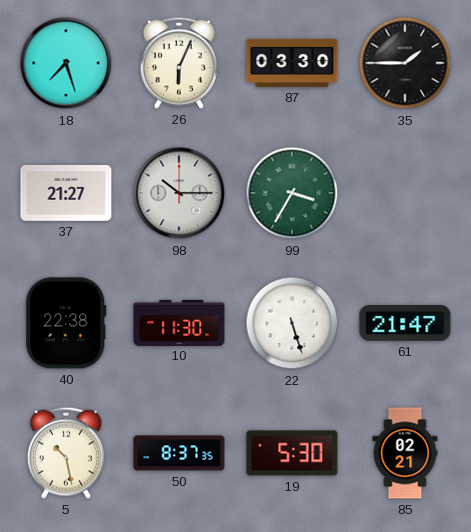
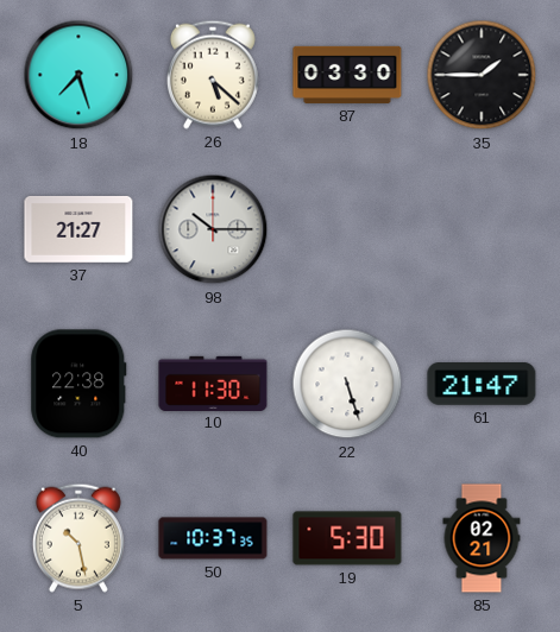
26: 6:04 -> 5:22
99: 3:35 -> none
50: 8:37 -> 10:37
